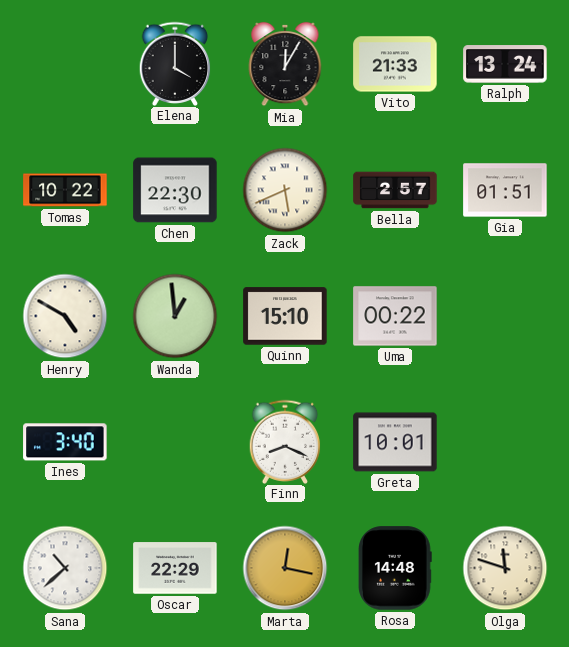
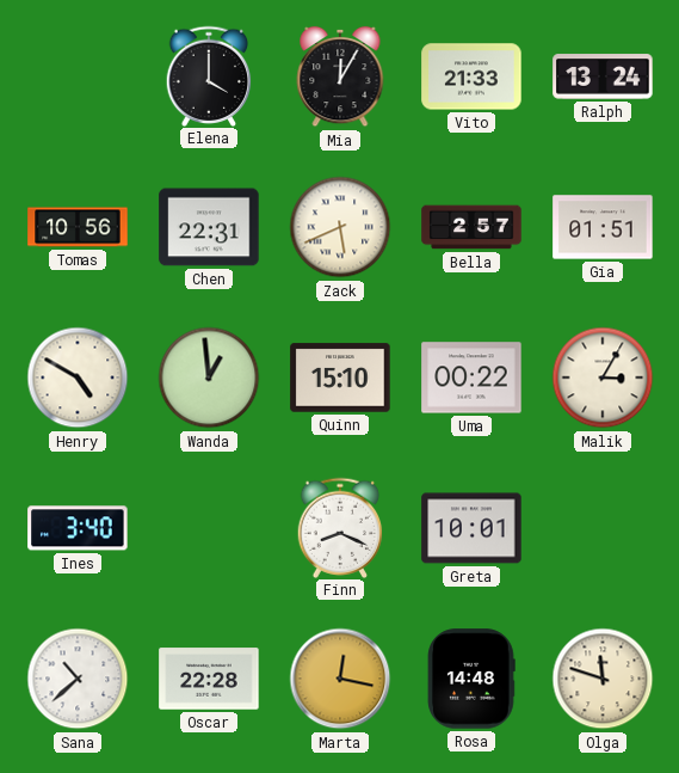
Tomas: 10:22 -> 10:56
Chen: 22:30 -> 22:31
Malik: none -> 3:05
Oscar: 22:29 -> 22:28
